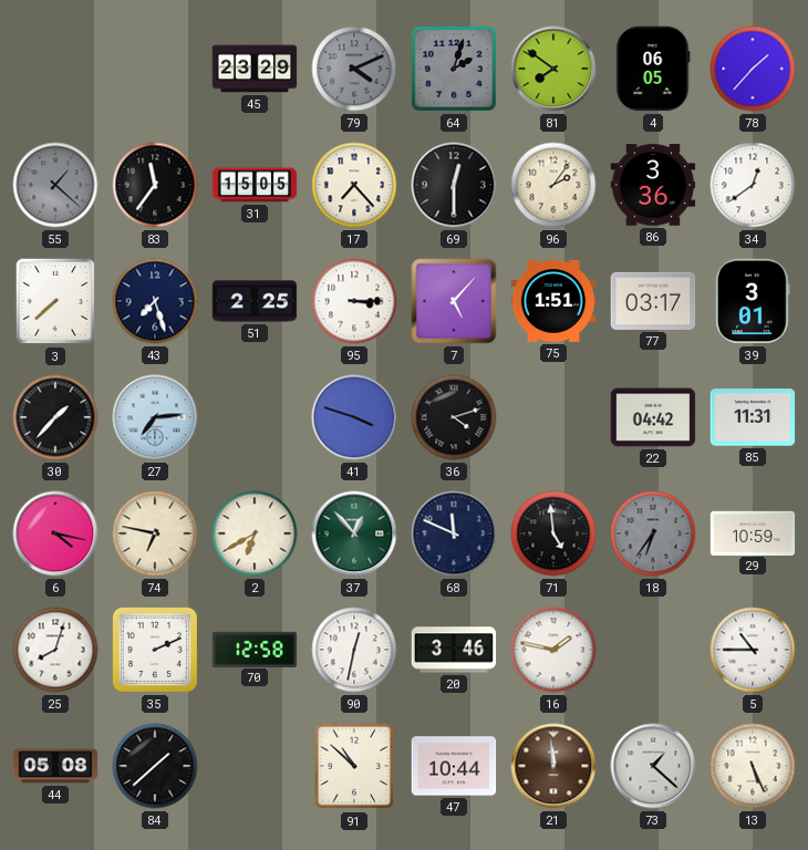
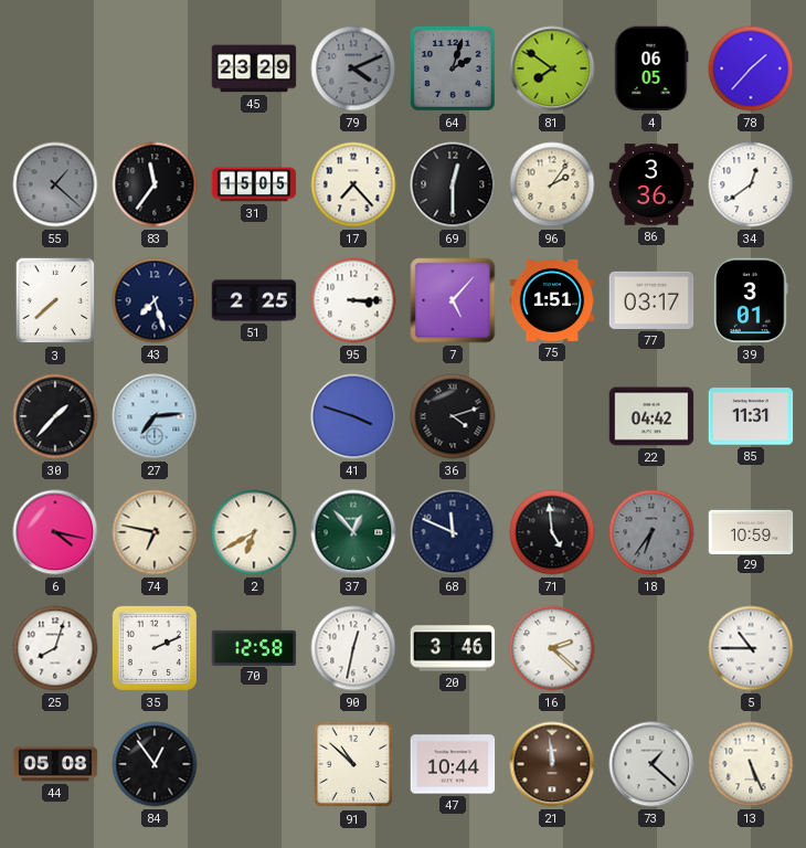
16: 1:47 -> 2:22
84: 1:38 -> 12:54
